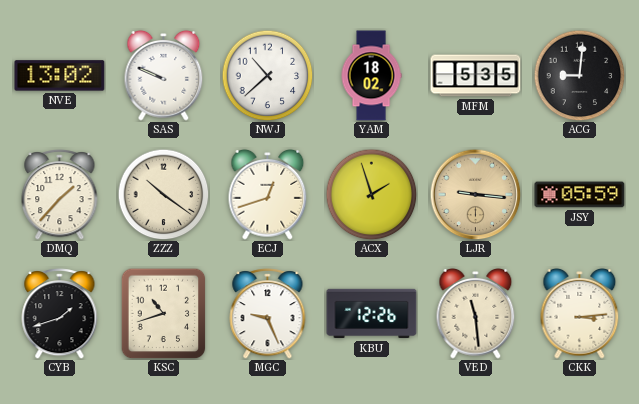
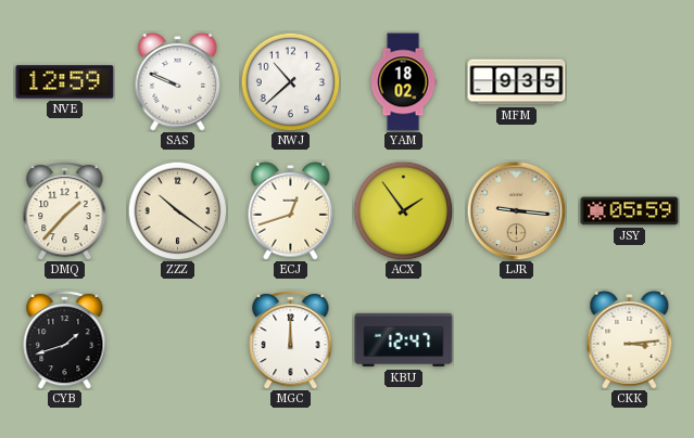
NVE: 13:02 -> 12:59
MFM: 5:35 -> 9:35
ACG: 9:01 -> none
ACX: 1:57 -> 1:54
KSC: 10:42 -> none
MGC: 9:26 -> 12:00
KBU: 12:26 -> 12:47
VED: 11:29 -> none
